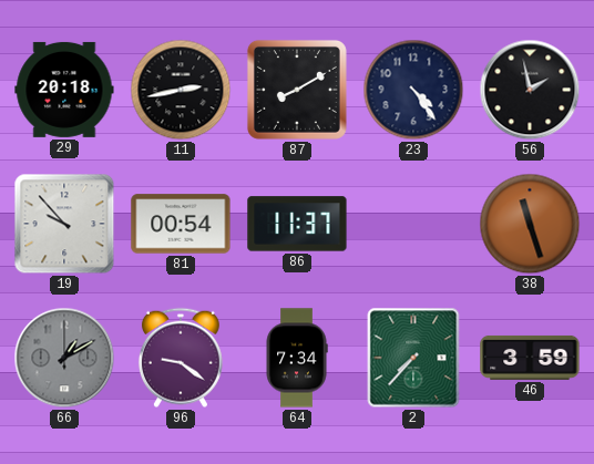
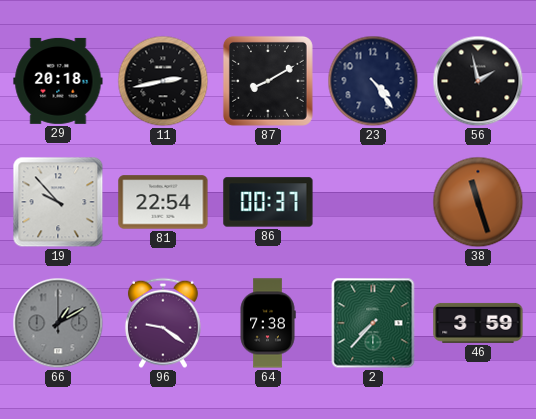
81: 00:54 -> 22:54
86: 11:37 -> 00:37
64: 7:34 -> 7:38
